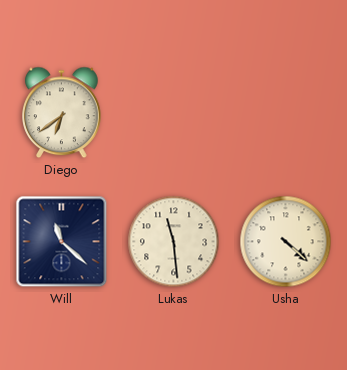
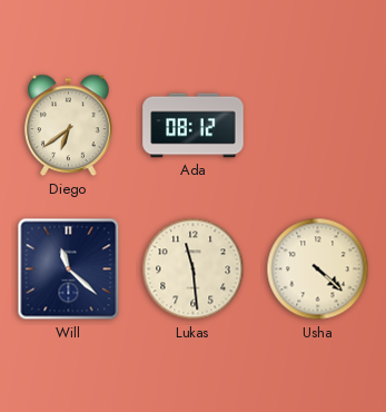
Ada: none -> 08:12
